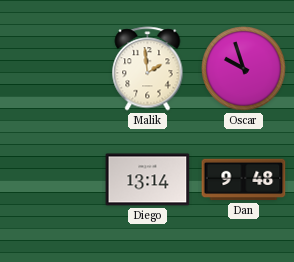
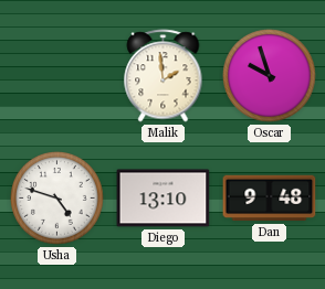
Usha: none -> 4:48
Diego: 13:14 -> 13:10
